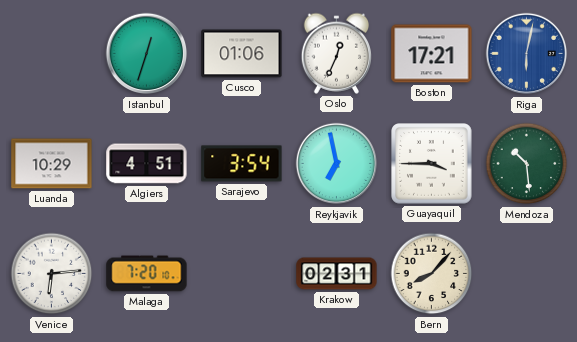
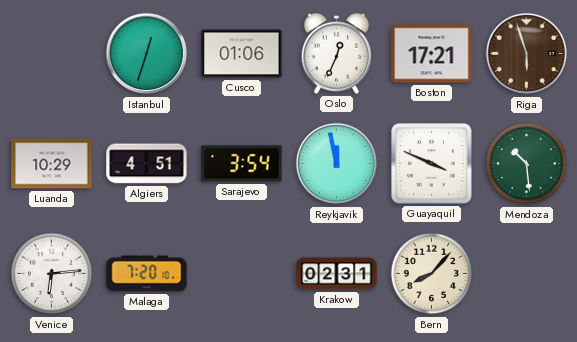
Riga: 6:02 -> 5:57
Riga dial: blue -> brown
Reykjavik: 6:58 -> 11:58
Guayaquil: 3:45 -> 3:49
